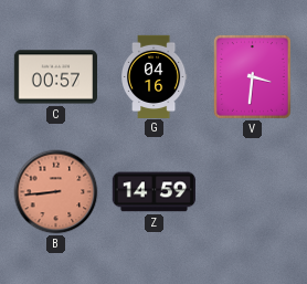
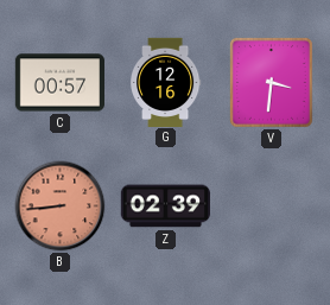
G: 04:16 -> 12:16
Z: 14:59 -> 02:39
